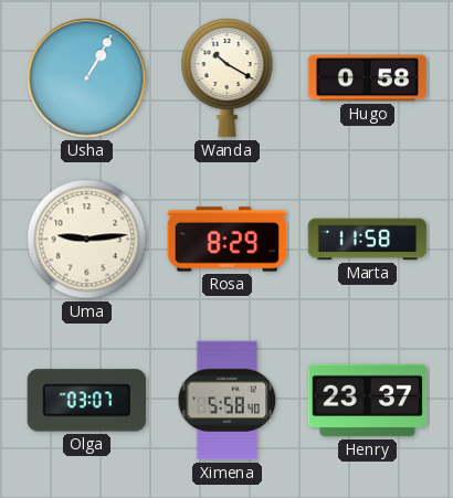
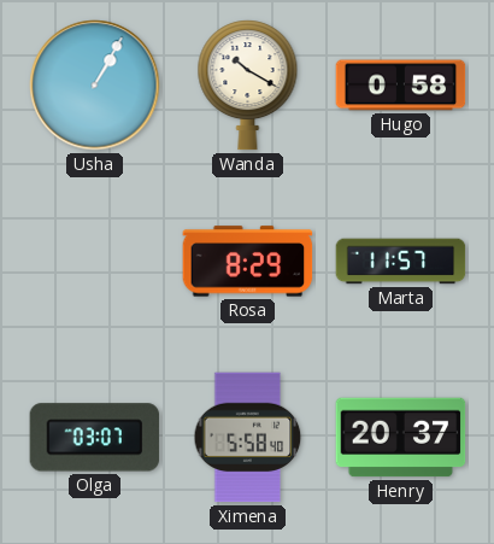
Uma: 9:14 -> none
Marta: 11:58 -> 11:57
Henry: 23:37 -> 20:37
